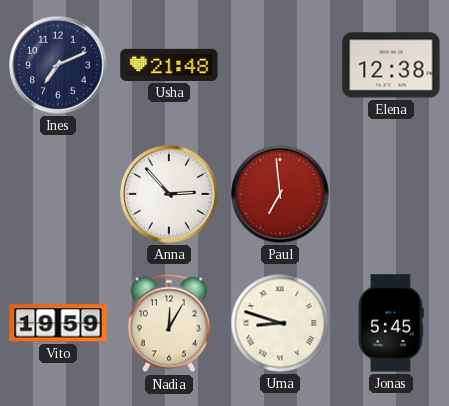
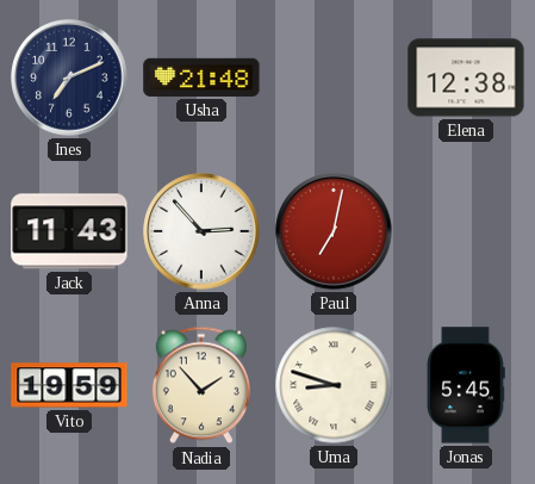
Jack: none -> 11:43
Paul: 6:59 -> 7:02
Nadia: 12:05 -> 1:53
